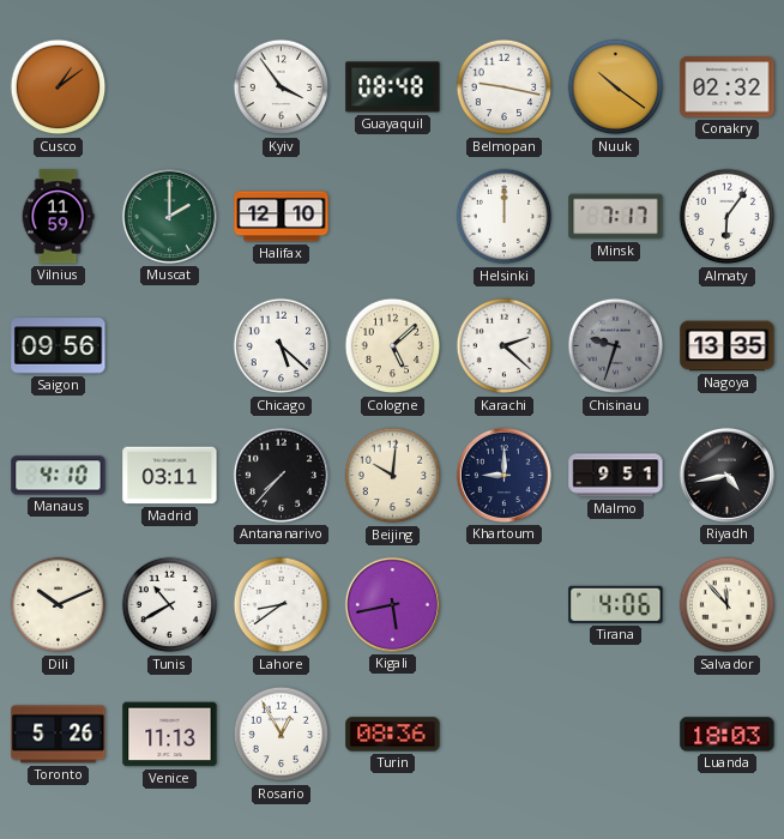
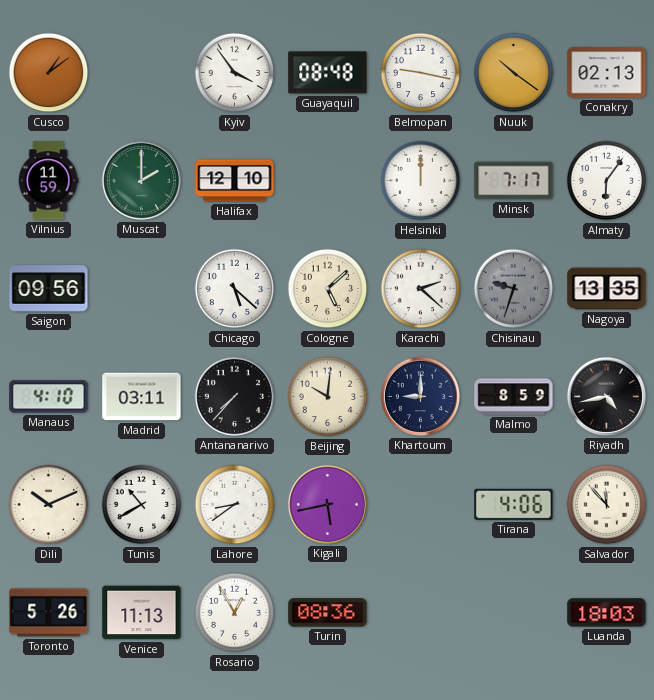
Conakry: 02:32 -> 02:13
Malmo: 9:51 -> 8:59
